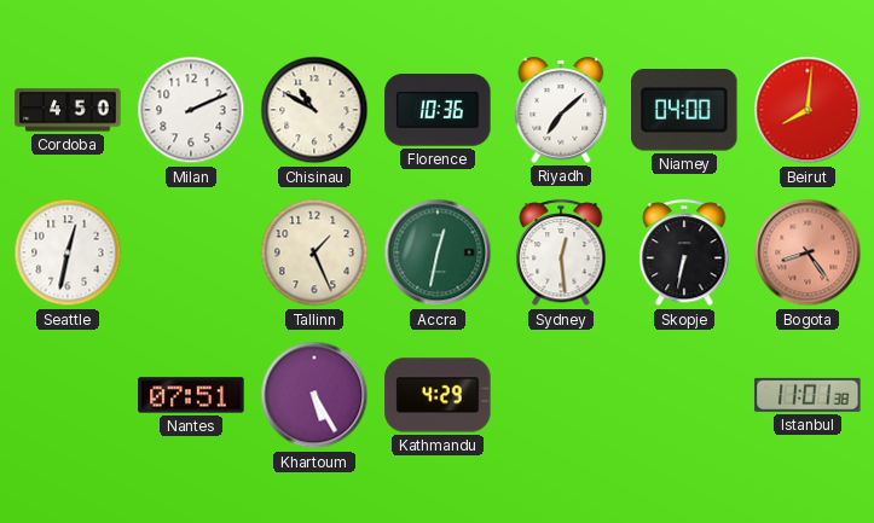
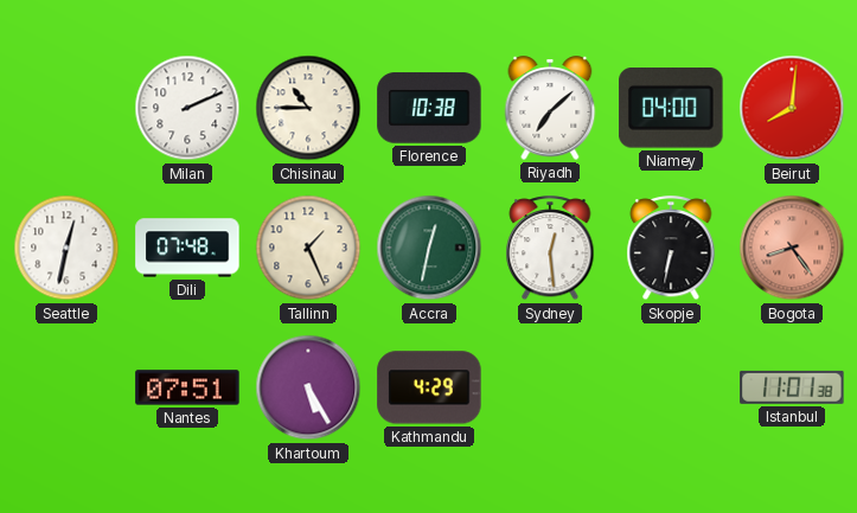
Cordoba: 4:50 -> none
Chisinau: 10:50 -> 10:45
Florence: 10:36 -> 10:38
Dili: none -> 07:48
